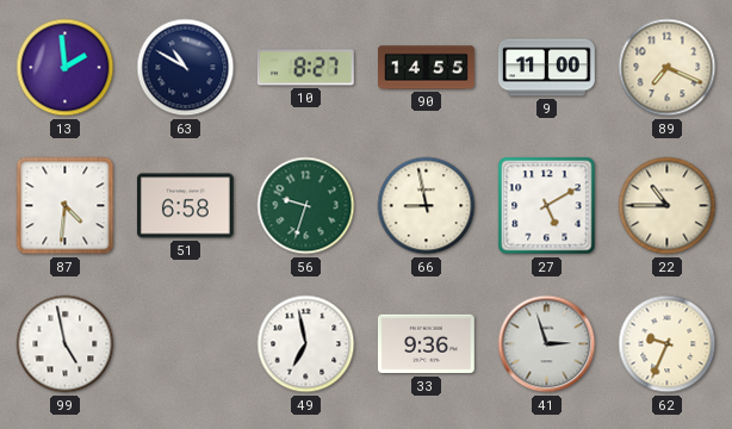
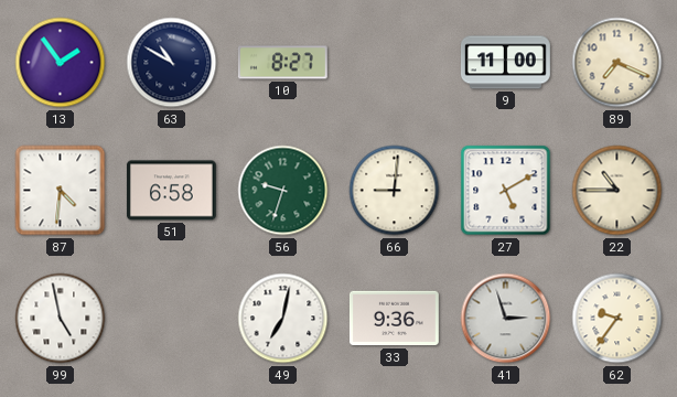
13: 1:59 -> 1:54
90: 14:55 -> none
66: 8:58 -> 9:01
49: 6:58 -> 7:02
62: 9:34 -> 9:36
